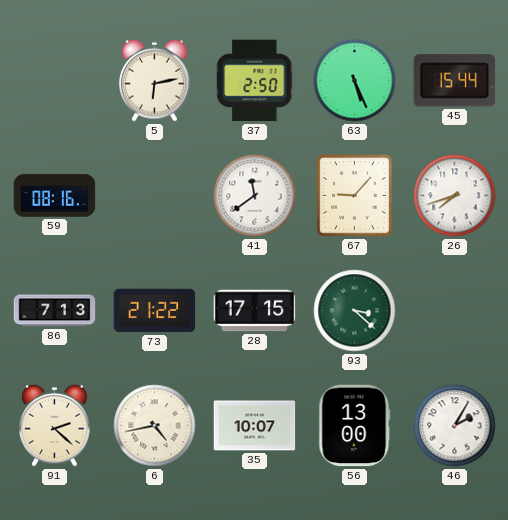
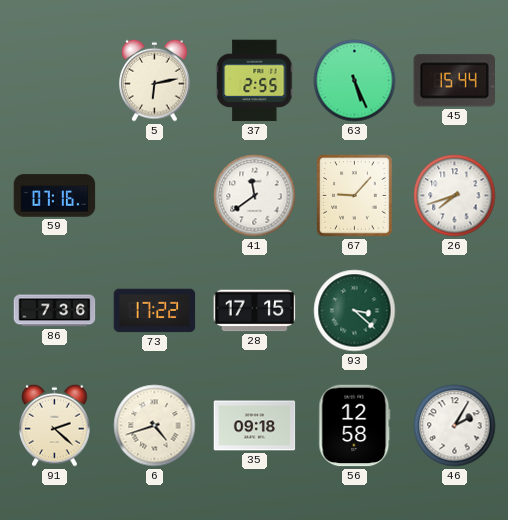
37: 2:50 -> 2:55
59: 08:16 -> 07:16
86: 7:13 -> 7:36
73: 21:22 -> 17:22
6: 4:43 -> 4:42
35: 10:07 -> 09:18
56: 13:00 -> 12:58
